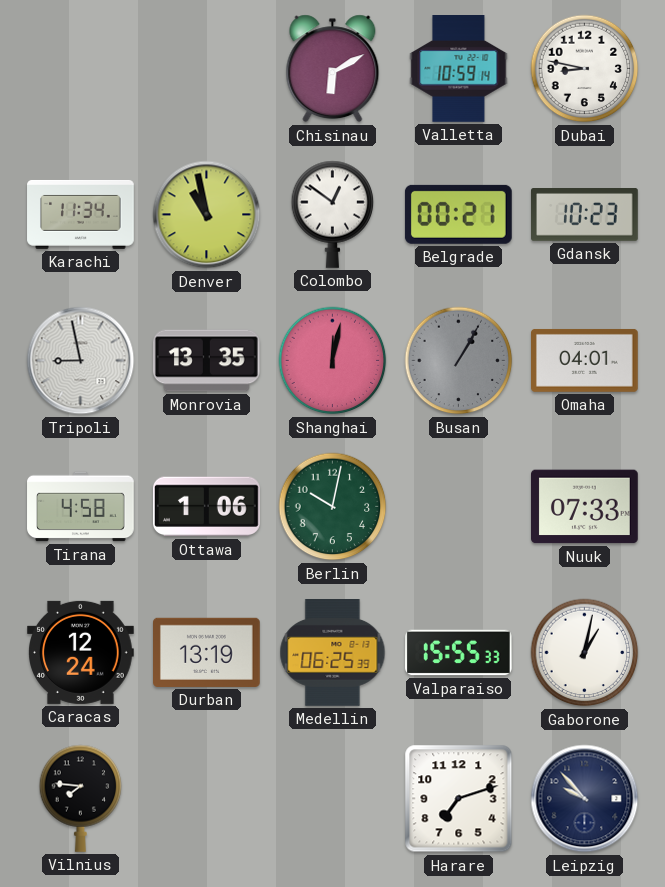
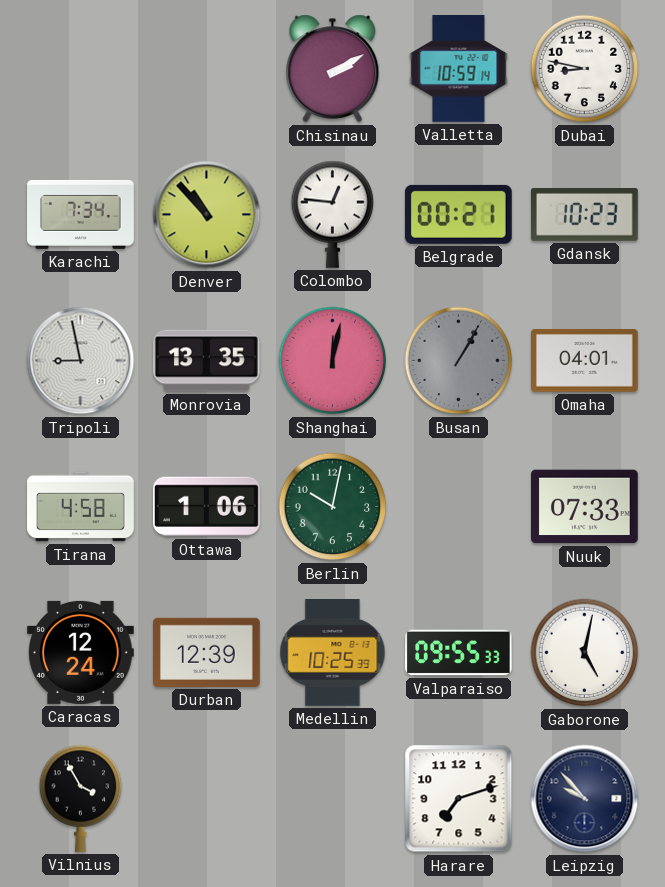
Chisinau: 6:10 -> 2:10
Karachi: 11:34 -> 7:34
Denver: 10:58 -> 10:53
Colombo: 12:51 -> 12:46
Durban: 13:19 -> 12:39
Medellin: 06:25 -> 10:25
Valparaiso: 15:55 -> 09:55
Gaborone: 1:02 -> 5:02
Vilnius: 7:46 -> 3:55
